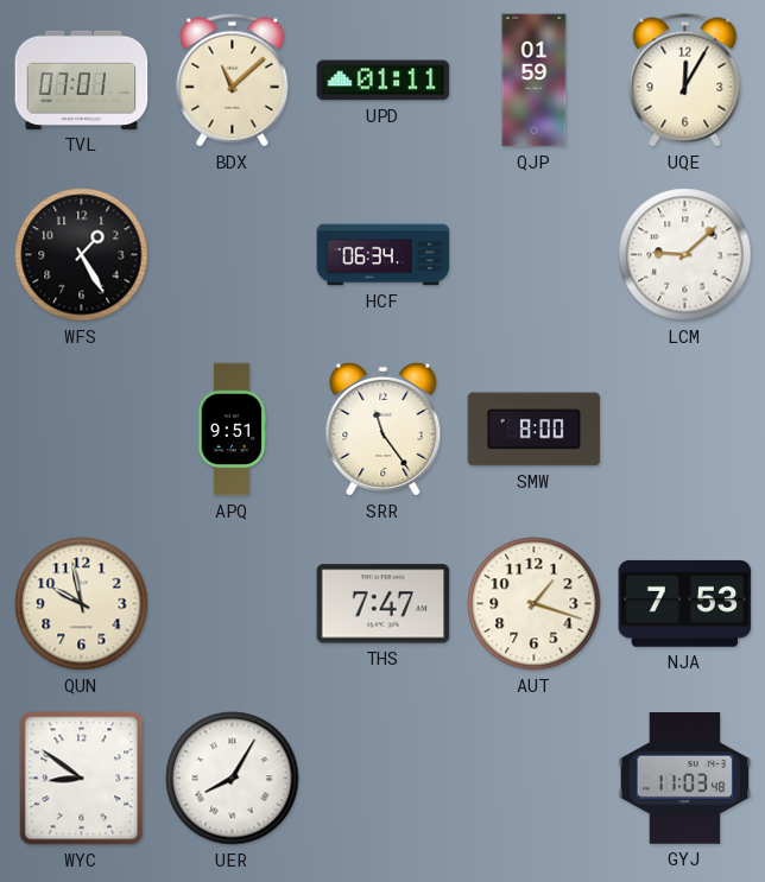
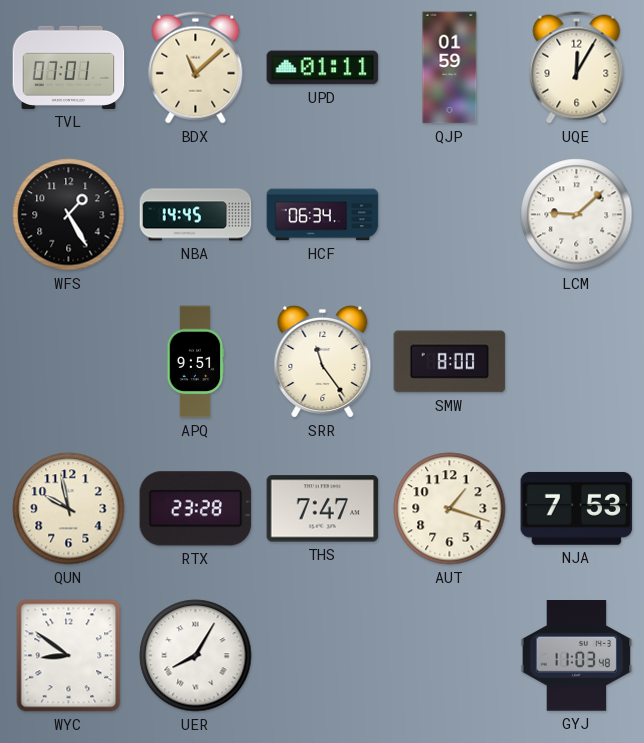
NBA: none -> 14:45
RTX: none -> 23:28
